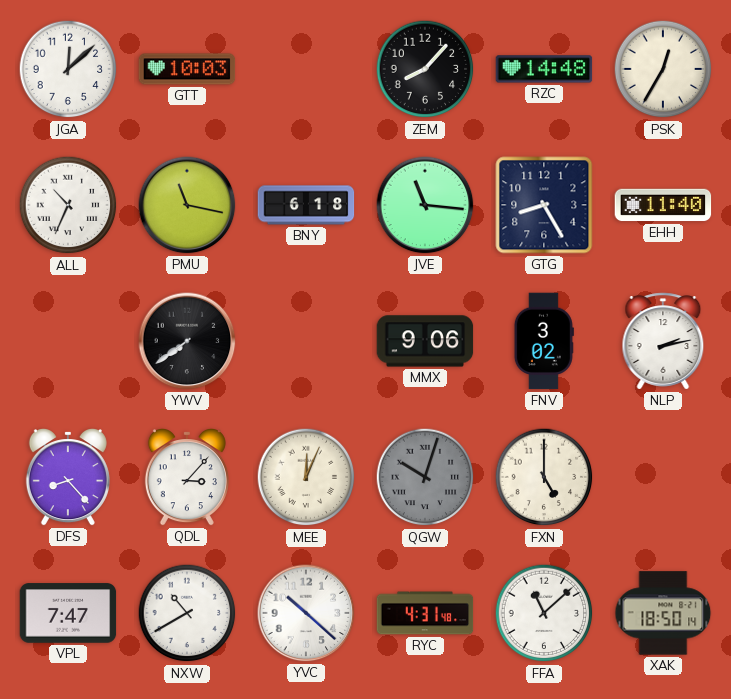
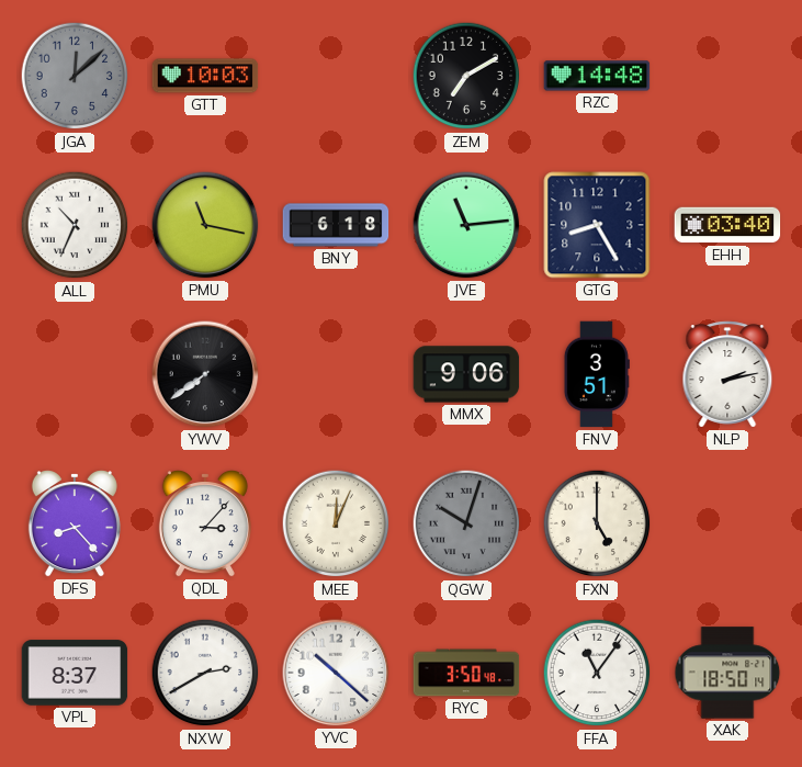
JGA dial: white -> grey
ZEM: 8:07 -> 7:10
PSK: 12:35 -> none
JVE: 11:16 -> 11:14
EHH: 11:40 -> 03:40
FNV: 3:02 -> 3:51
VPL: 7:47 -> 8:37
NXW: 10:40 -> 2:40
RYC: 4:31 -> 3:50
FFA: 11:08 -> 11:06
